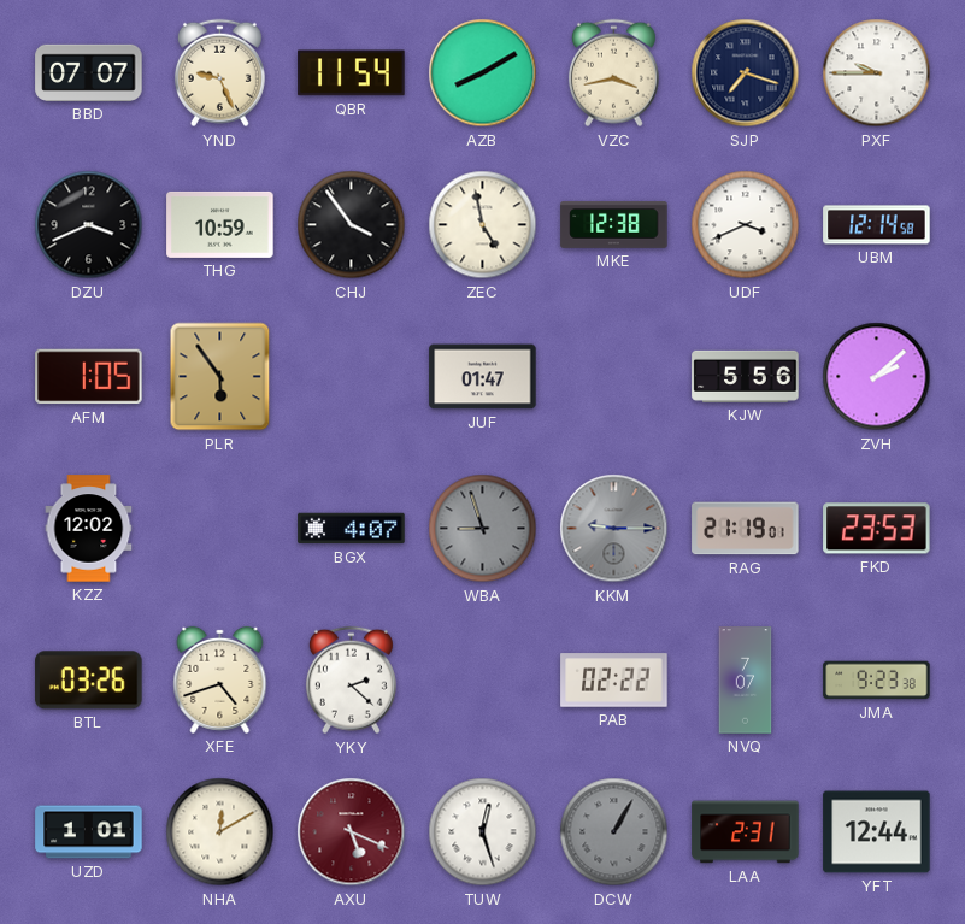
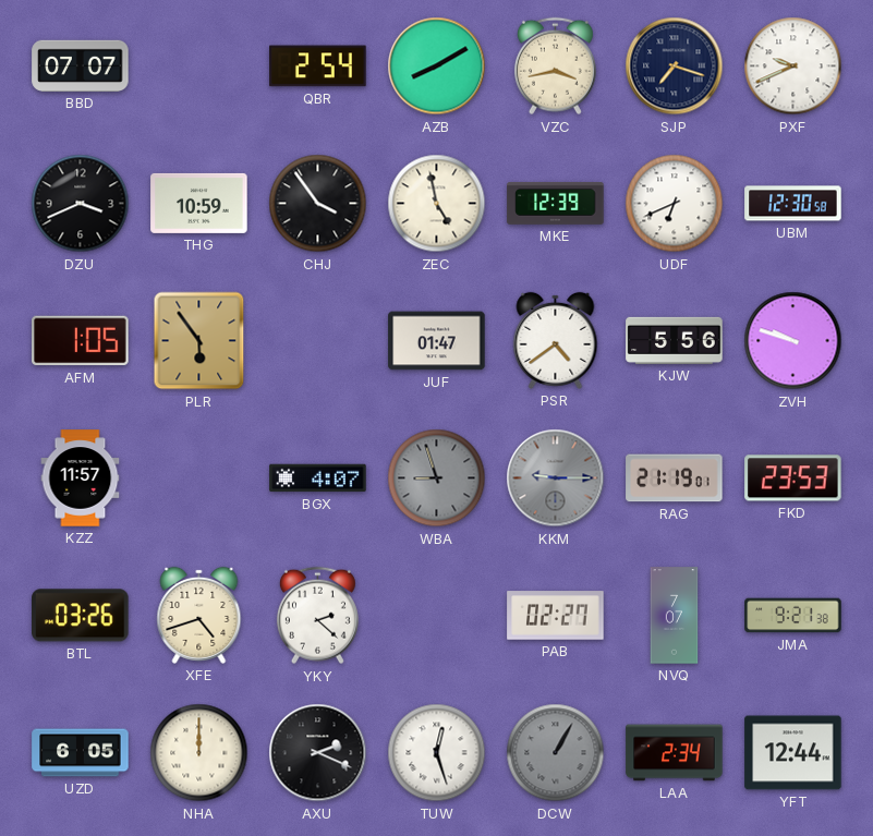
YND: 9:26 -> none
QBR: 11:54 -> 2:54
PXF: 9:45 -> 9:41
MKE: 12:38 -> 12:39
UDF: 3:41 -> 6:41
UBM: 12:14 -> 12:30
PSR: none -> 4:39
ZVH: 2:08 -> 9:48
KZZ: 12:02 -> 11:57
PAB: 02:22 -> 02:27
JMA: 9:23 -> 9:21
UZD: 1:01 -> 6:05
NHA: 12:10 -> 12:00
AXU: 5:19 -> 2:19
AXU dial: burgundy -> black
LAA: 2:31 -> 2:34
